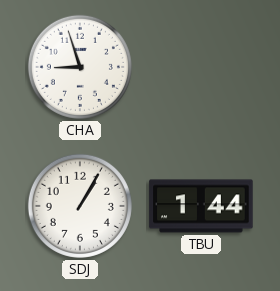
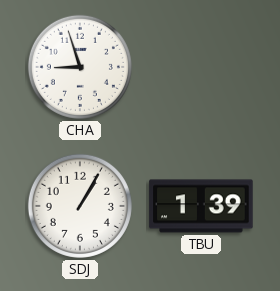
TBU: 1:44 -> 1:39
